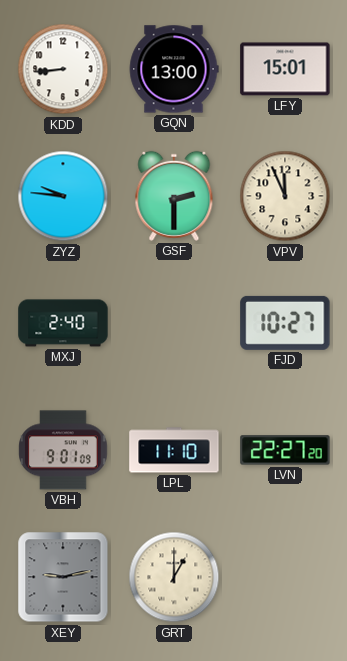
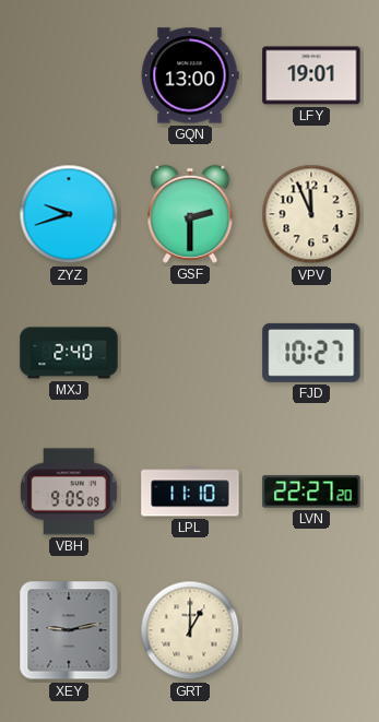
KDD: 8:44 -> none
LFY: 15:01 -> 19:01
ZYZ: 9:46 -> 9:42
VBH: 9:01 -> 9:05
